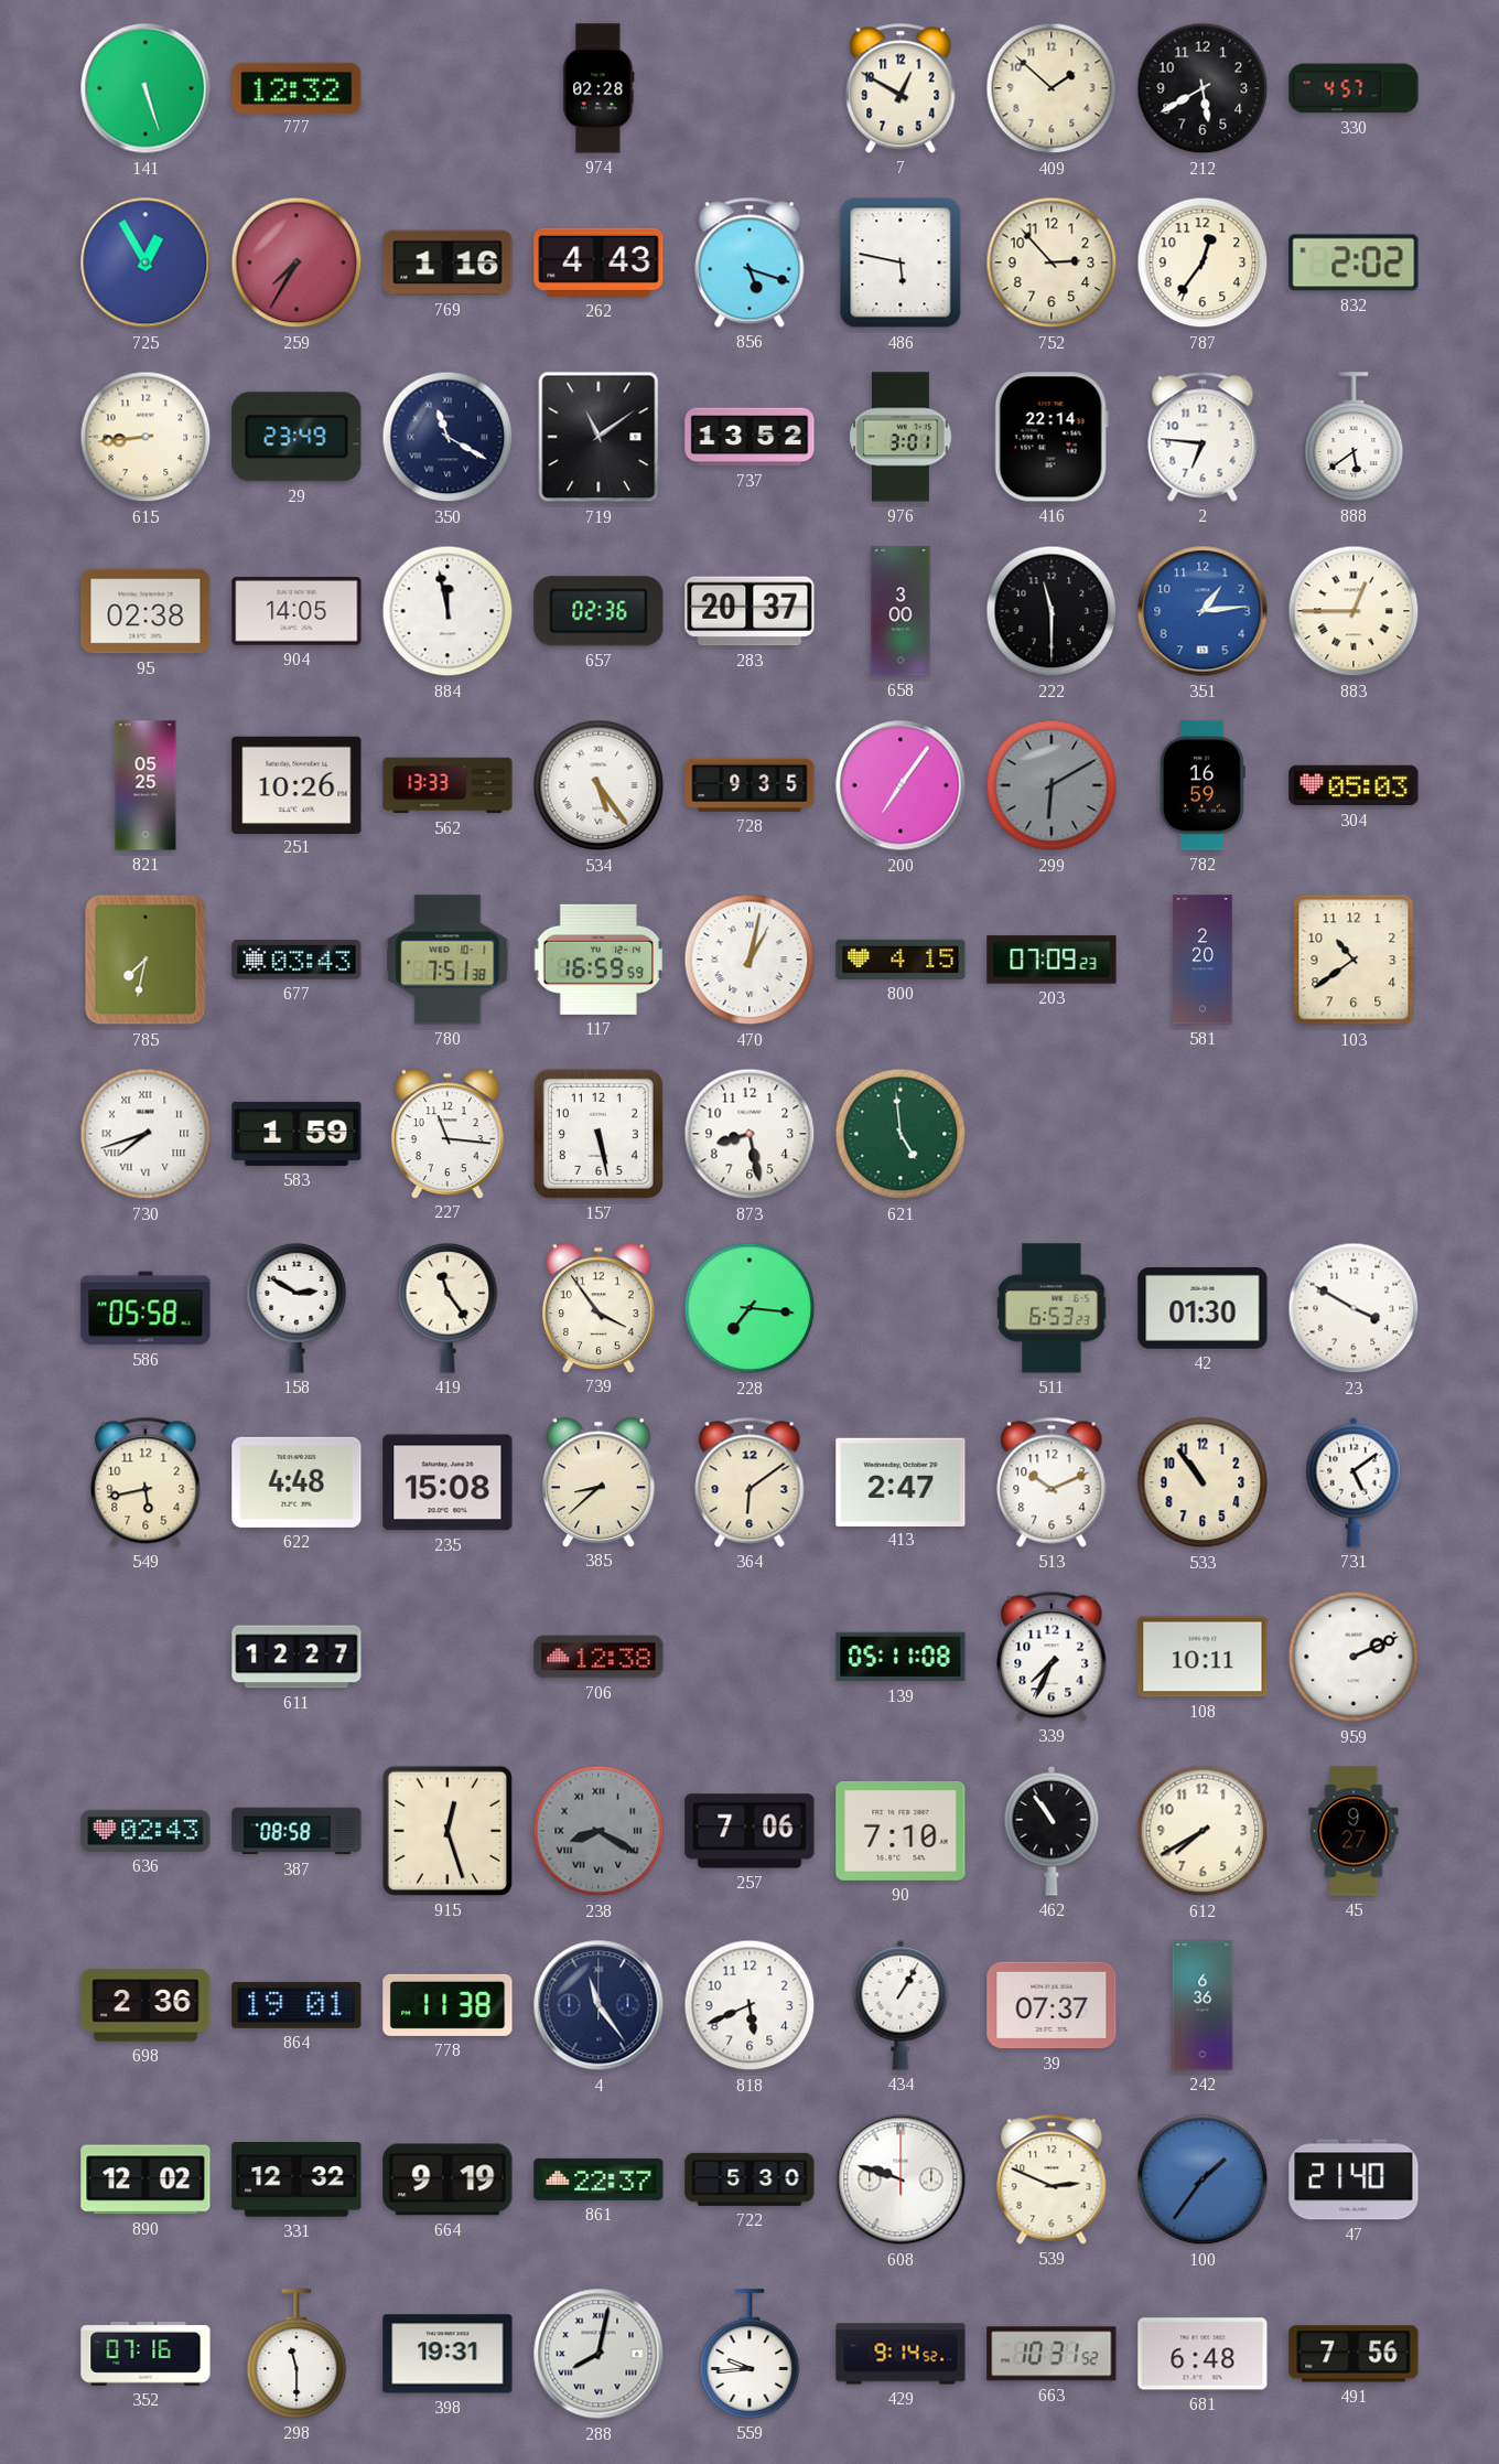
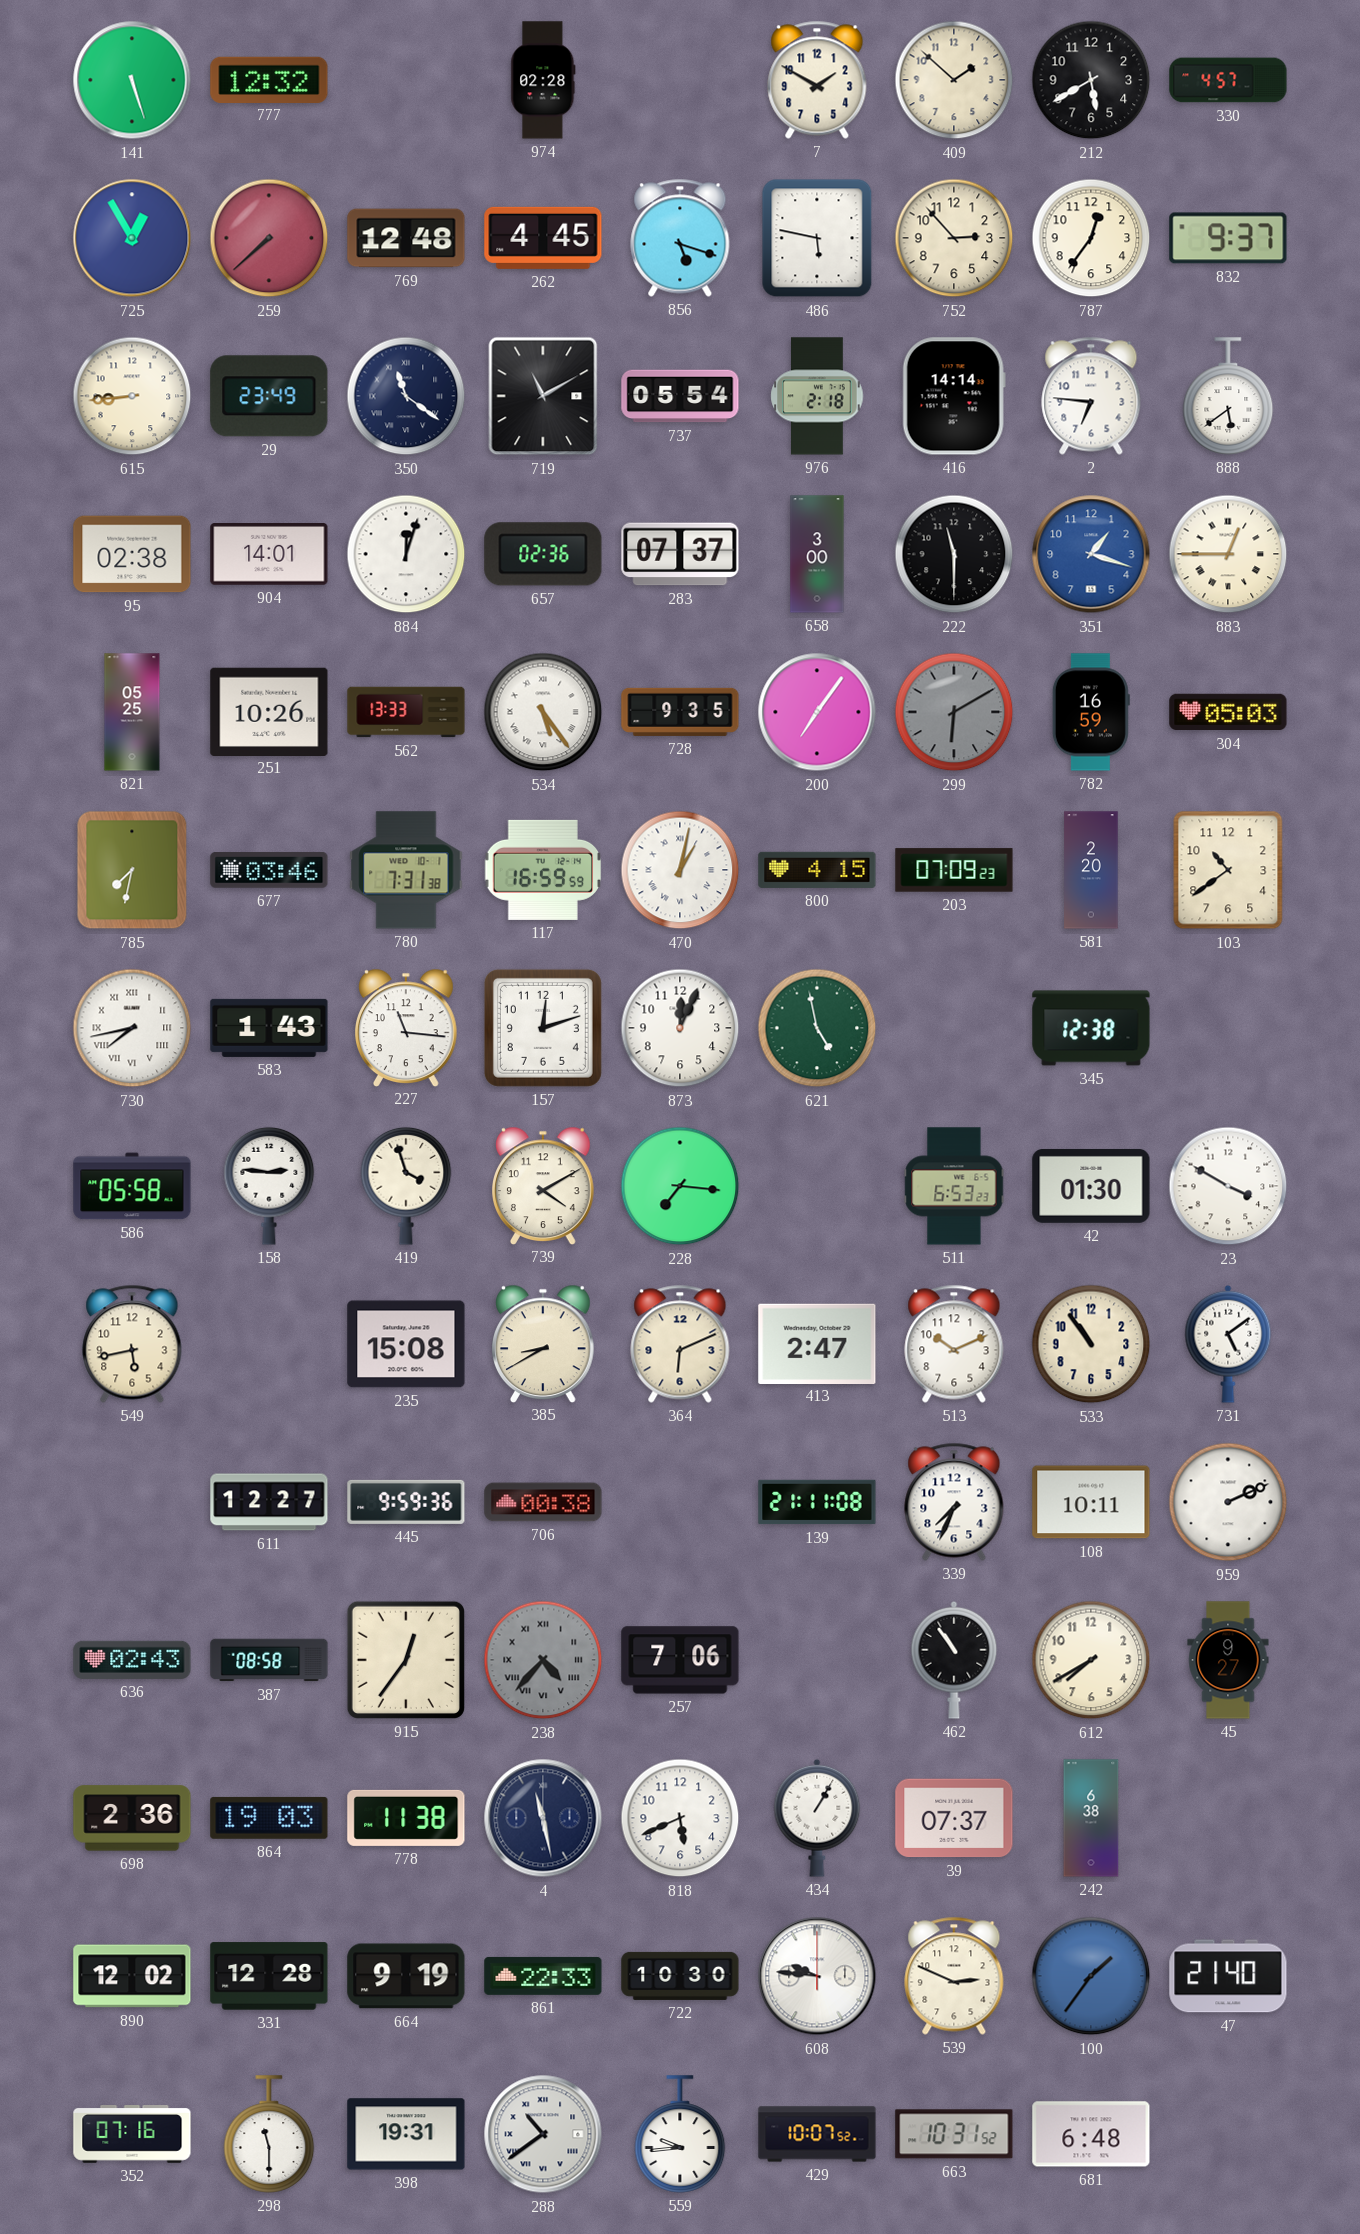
7: 12:50 -> 1:50
259: 7:35 -> 7:38
769: 1:16 -> 12:48
262: 4:43 -> 4:45
832: 2:02 -> 9:37
350: 11:20 -> 11:21
719: 11:09 -> 11:10
737: 13:52 -> 05:54
976: 3:01 -> 2:18
416: 22:14 -> 14:14
904: 14:05 -> 14:01
884: 11:58 -> 12:03
283: 20:37 -> 07:37
351: 1:14 -> 1:18
677: 03:43 -> 03:46
780: 7:51 -> 7:31
730: 7:42 -> 7:43
583: 1:59 -> 1:43
157: 5:28 -> 12:12
873: 8:28 -> 12:04
621: 4:59 -> 4:58
345: none -> 12:38
158: 2:50 -> 2:46
419: 11:24 -> 3:57
739: 3:54 -> 4:10
622: 4:48 -> none
385: 8:38 -> 8:40
364: 6:09 -> 6:11
445: none -> 9:59
706: 12:38 -> 00:38
139: 05:11 -> 21:11
915: 12:27 -> 12:36
238: 8:20 -> 4:37
90: 7:10 -> none
864: 19:01 -> 19:03
4: 11:24 -> 11:28
242: 6:36 -> 6:38
331: 12:32 -> 12:28
861: 22:37 -> 22:33
722: 5:30 -> 10:30
608: 9:48 -> 9:46
288: 8:02 -> 10:39
429: 9:14 -> 10:07
491: 7:56 -> none
